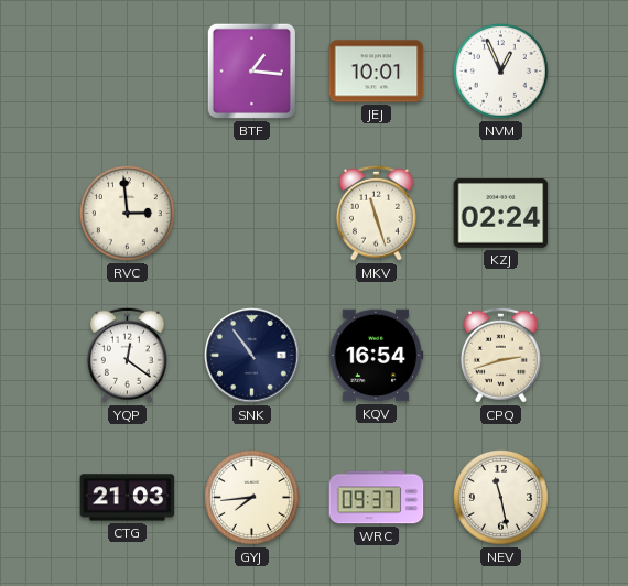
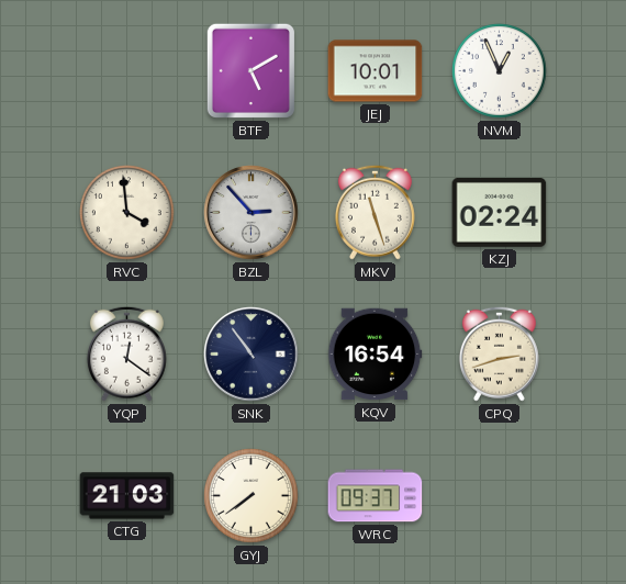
BTF: 1:16 -> 5:10
RVC: 2:59 -> 3:59
BZL: none -> 2:53
GYJ: 7:44 -> 7:39
NEV: 11:28 -> none
